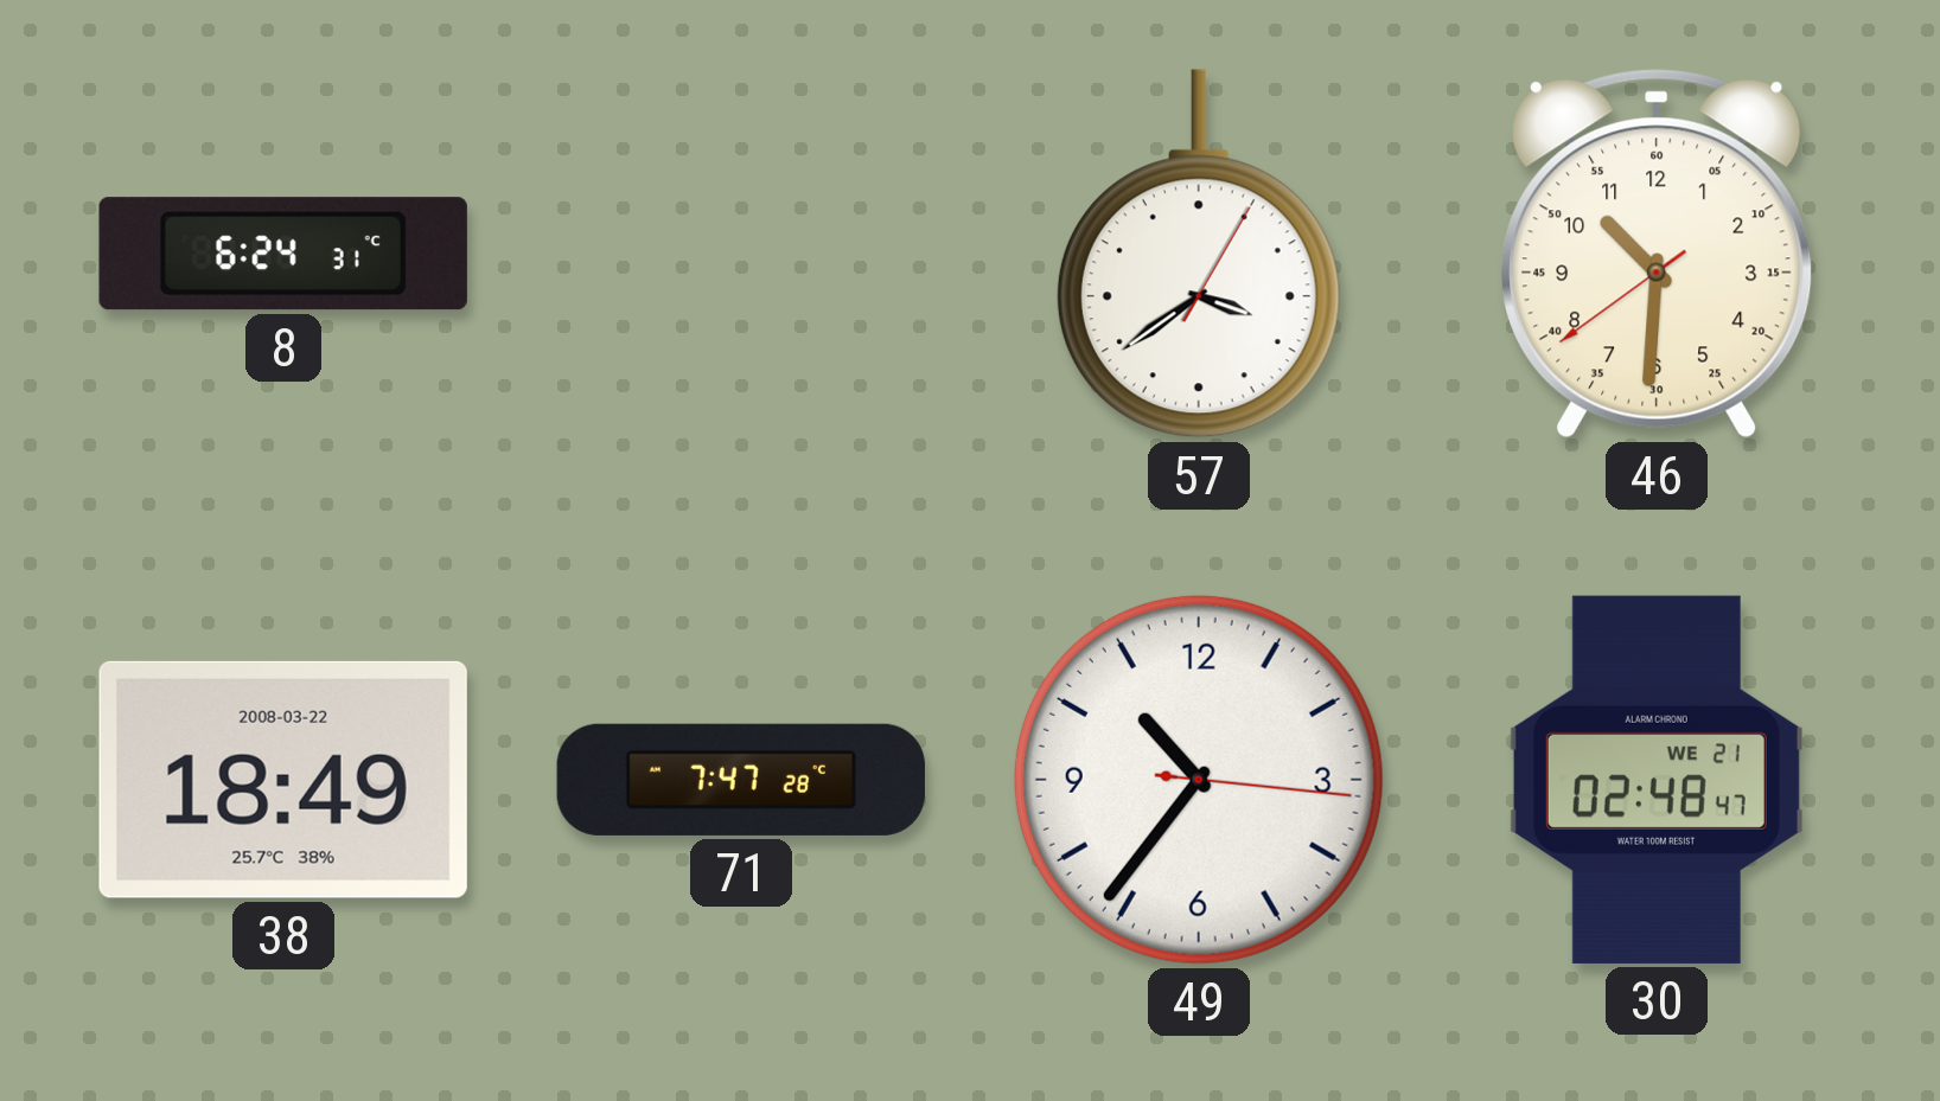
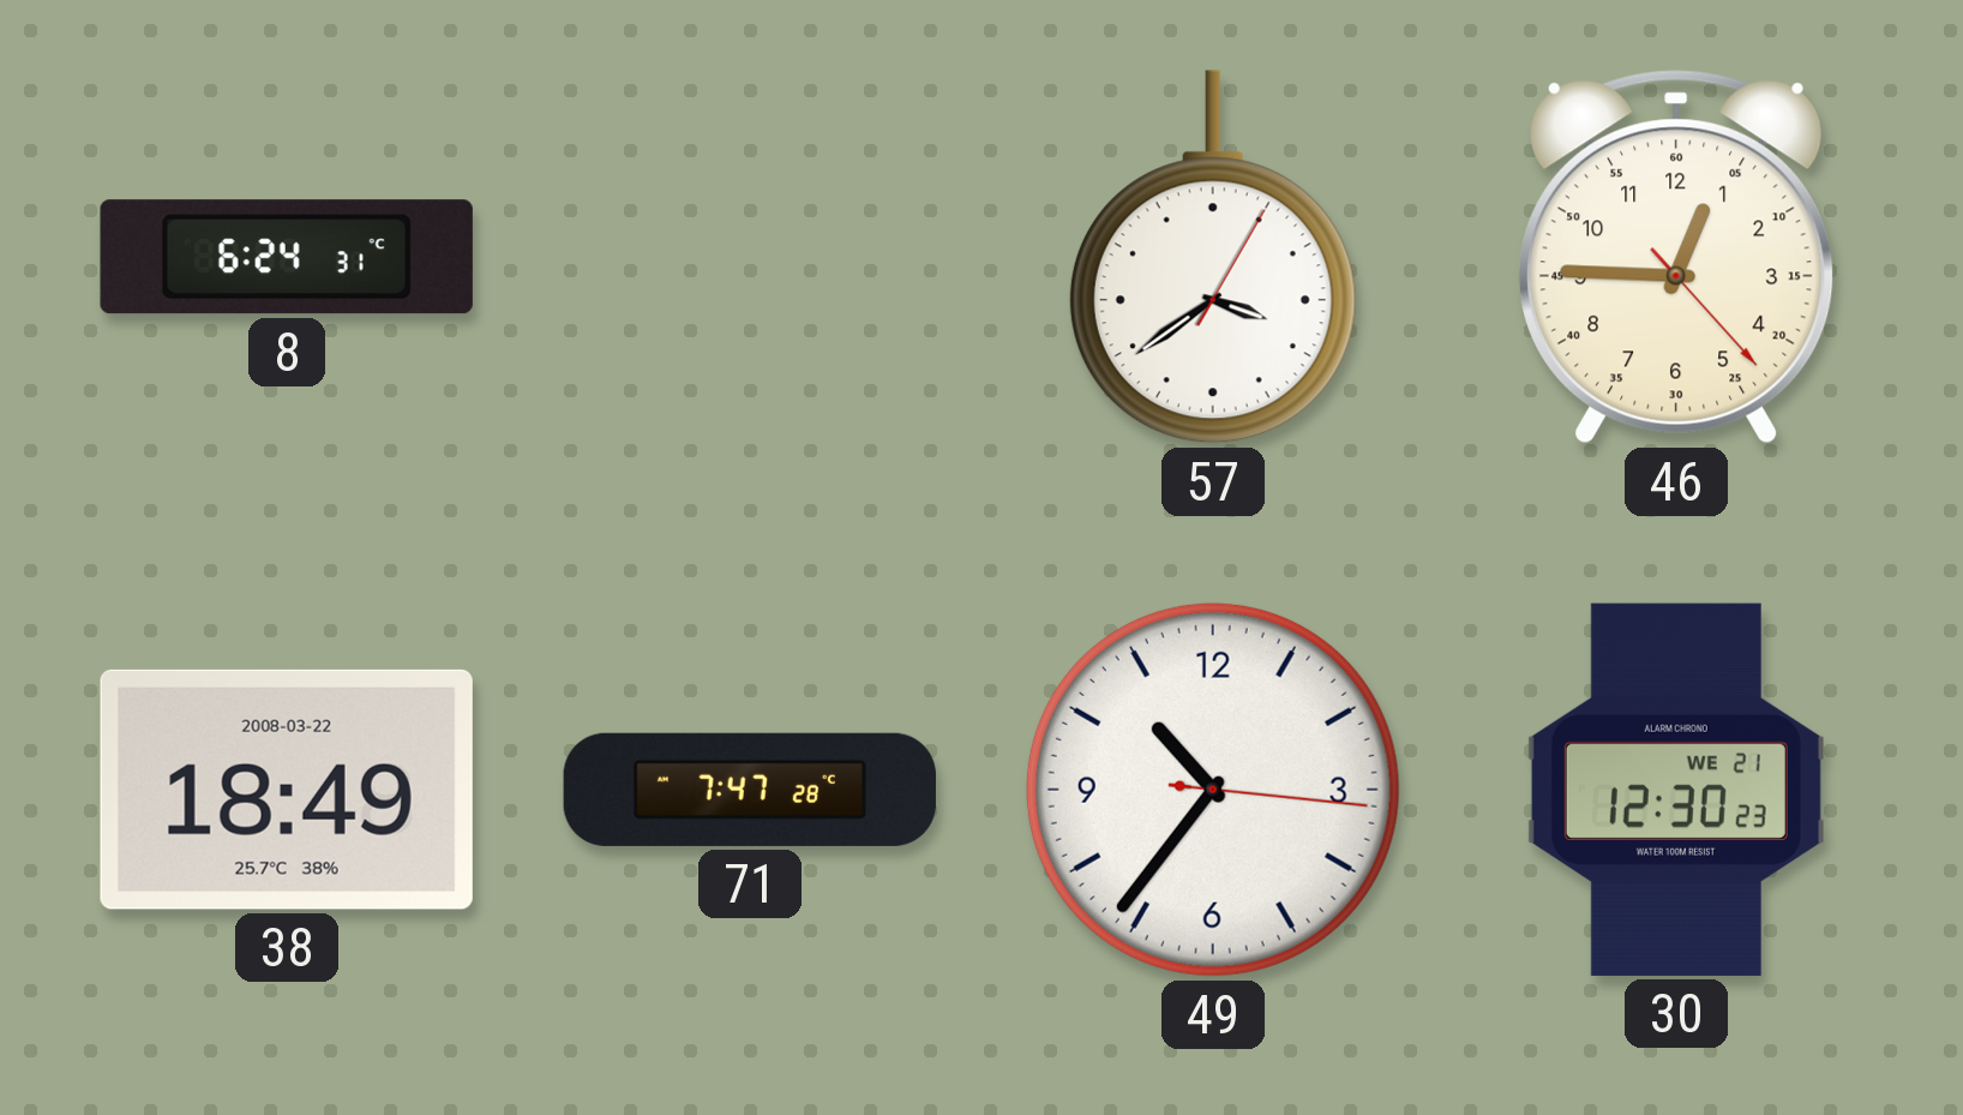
46: 10:30 -> 12:45
30: 02:48 -> 12:30
